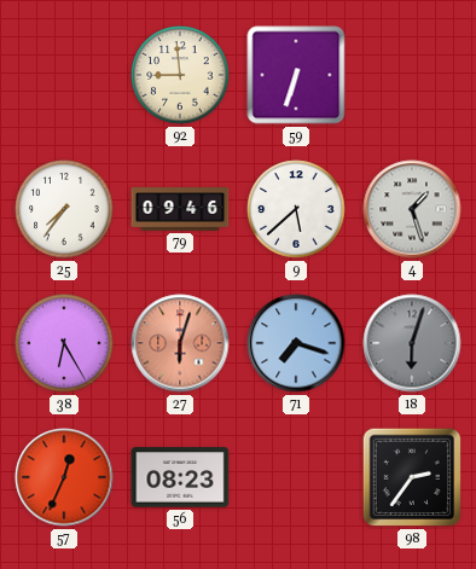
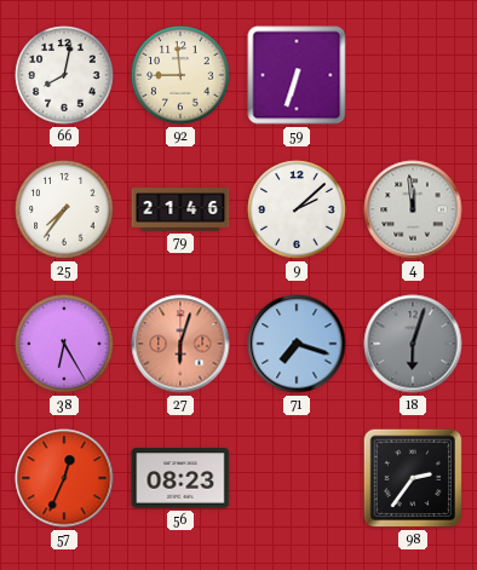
66: none -> 8:02
79: 09:46 -> 21:46
9: 5:38 -> 2:08
4: 1:27 -> 11:59
